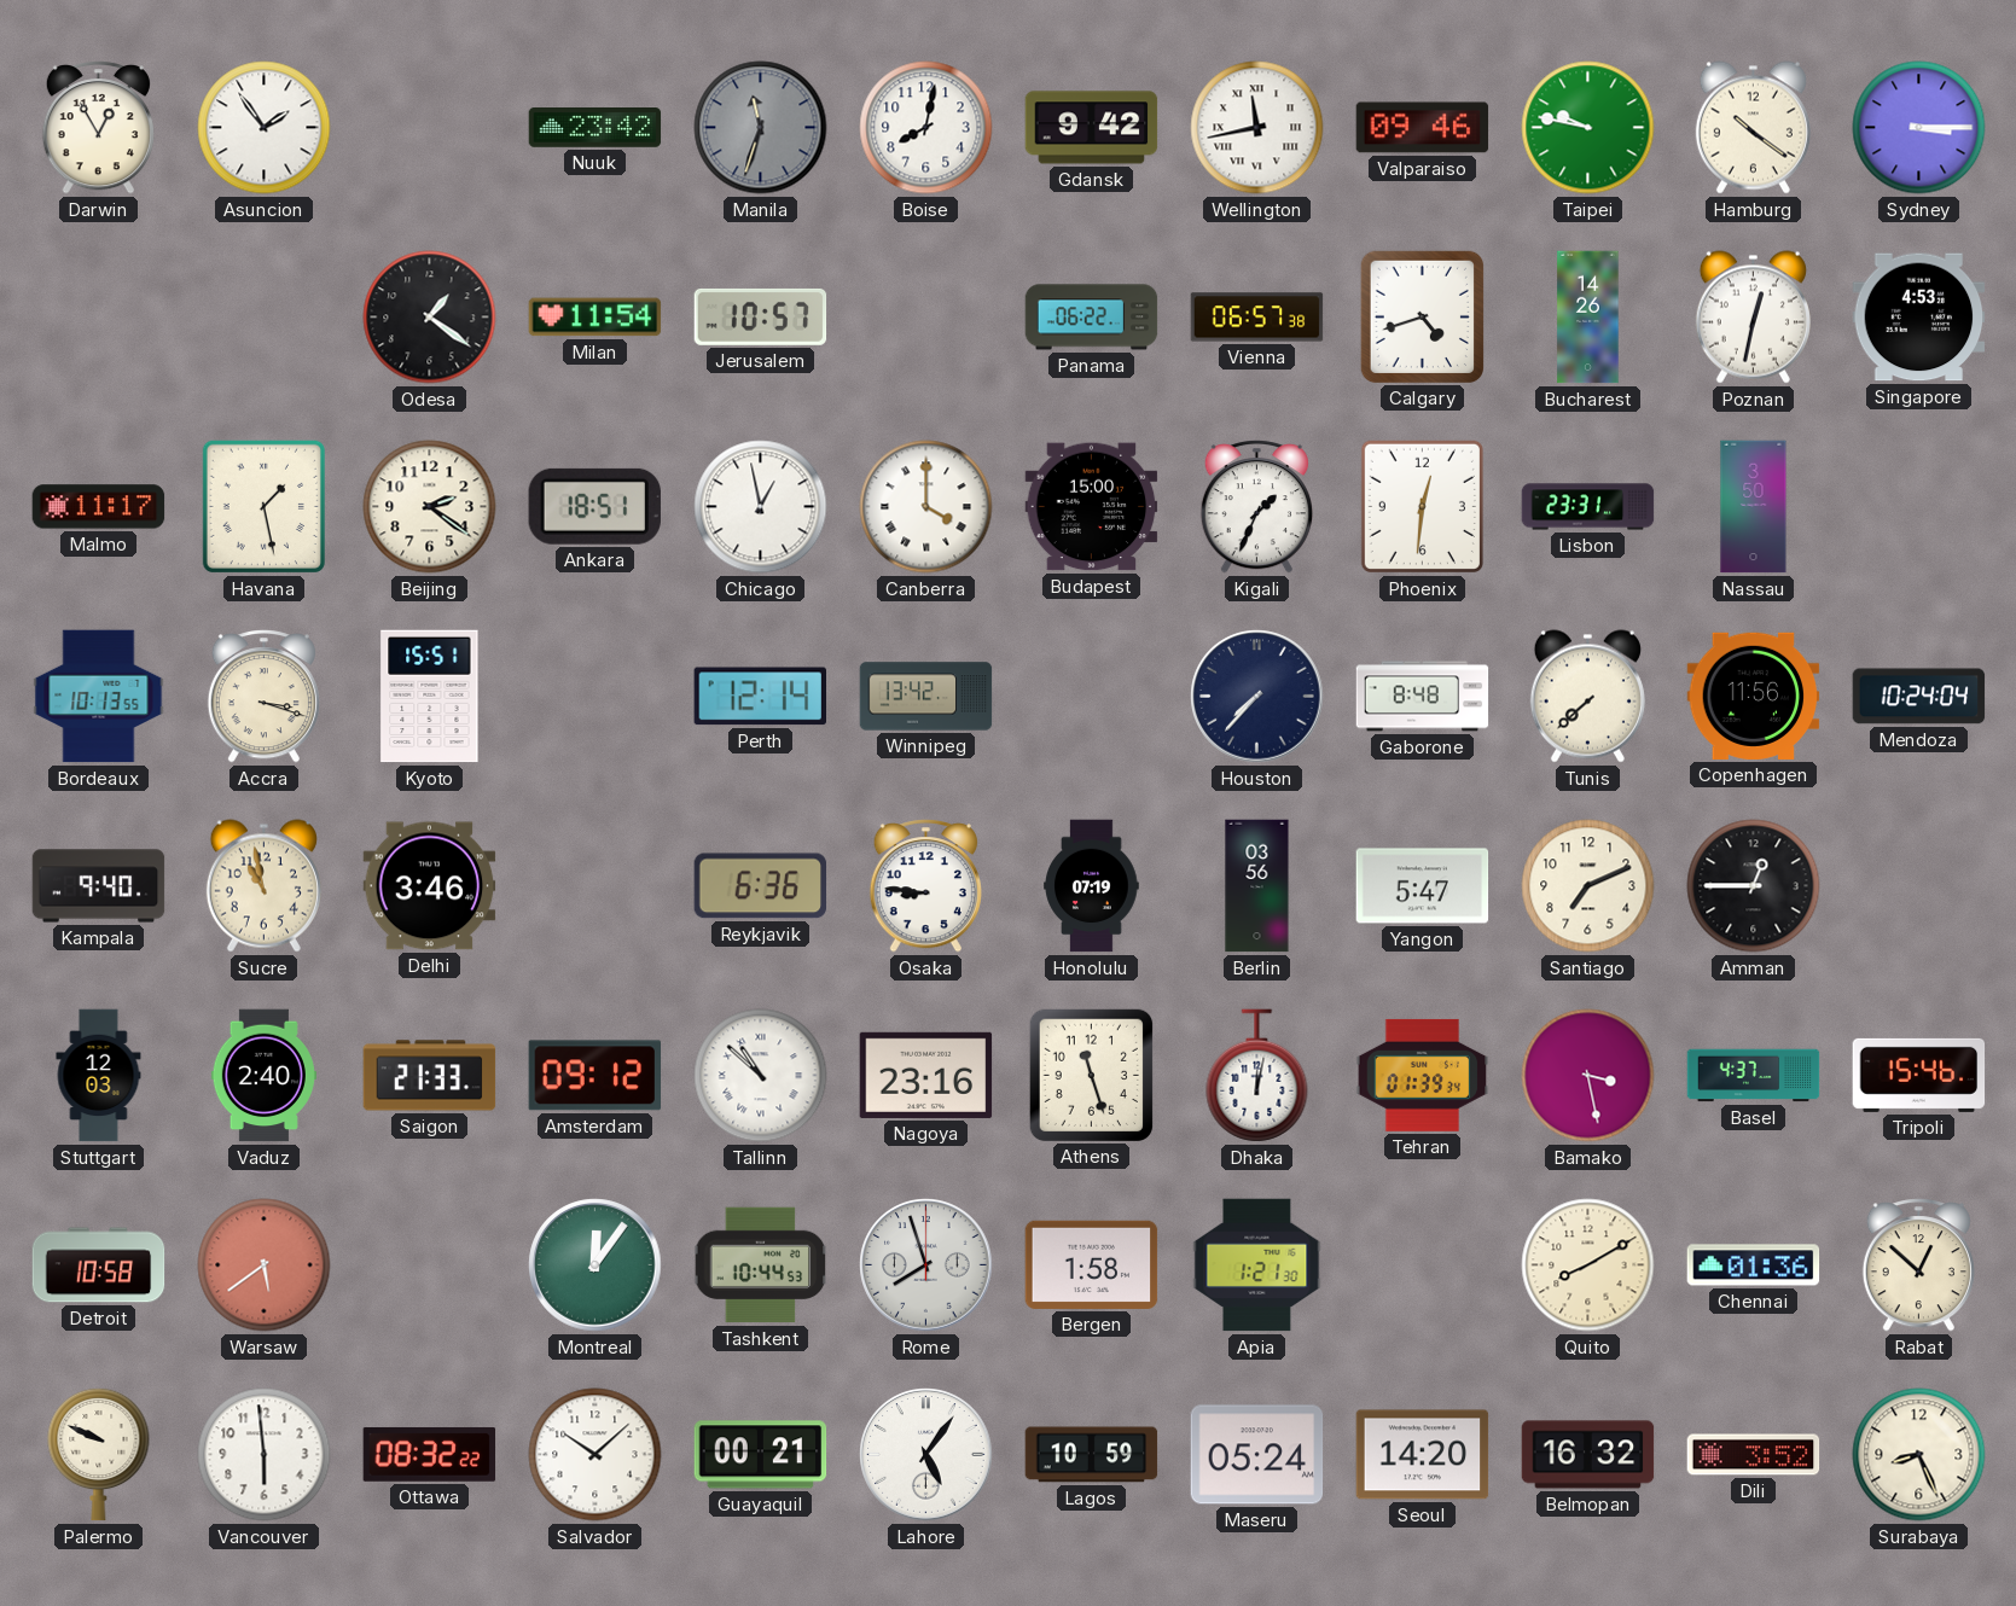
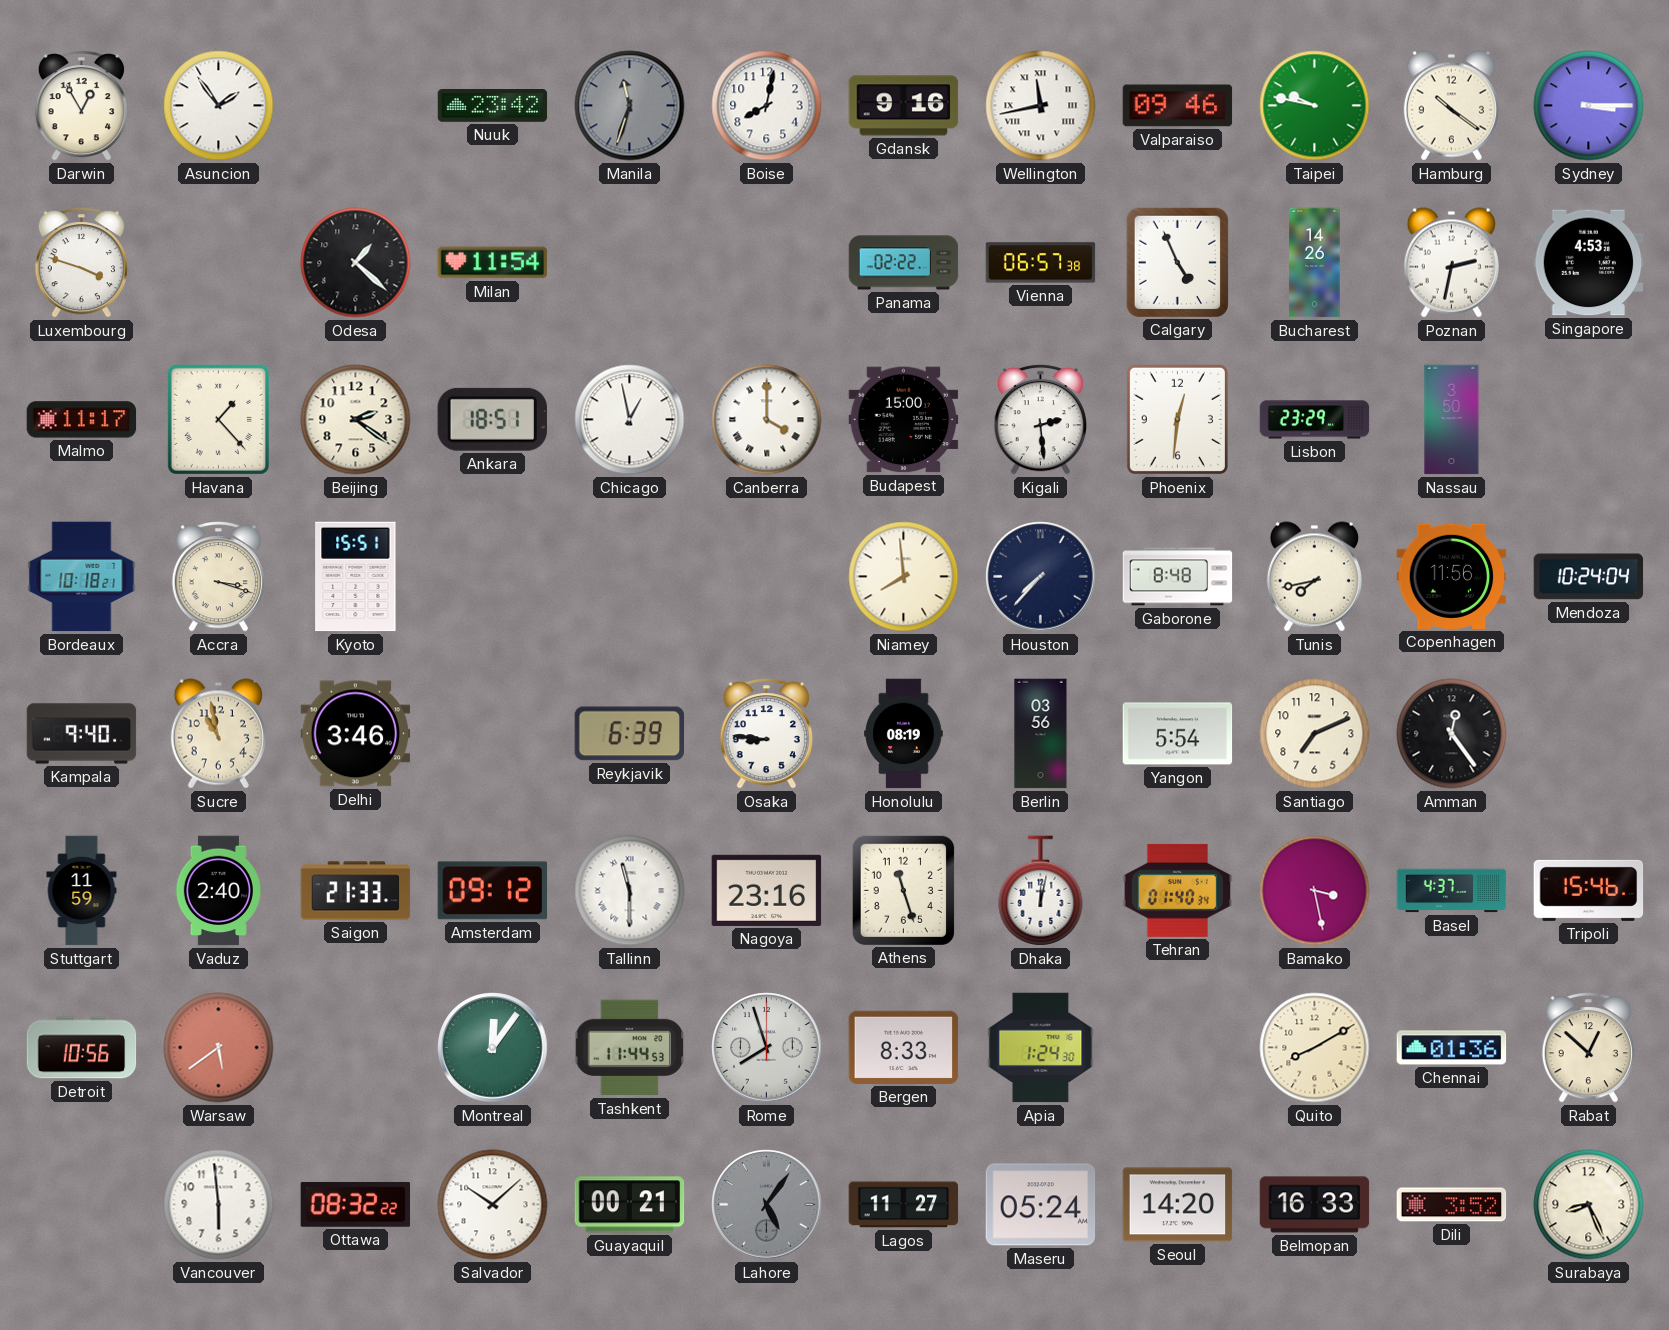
Gdansk: 9:42 -> 9:16
Luxembourg: none -> 3:48
Odesa: 1:21 -> 1:22
Jerusalem: 10:57 -> none
Panama: 06:22 -> 02:22
Calgary: 4:42 -> 4:56
Poznan: 12:32 -> 2:32
Havana: 1:28 -> 1:23
Kigali: 1:34 -> 2:29
Lisbon: 23:31 -> 23:29
Bordeaux: 10:13 -> 10:18
Perth: 12:14 -> none
Winnipeg: 13:42 -> none
Niamey: none -> 7:59
Tunis: 7:38 -> 7:43
Reykjavik: 6:36 -> 6:39
Honolulu: 07:19 -> 08:19
Yangon: 5:47 -> 5:54
Amman: 12:45 -> 12:24
Stuttgart: 12:03 -> 11:59
Tallinn: 10:52 -> 11:30
Tehran: 01:39 -> 01:40
Detroit: 10:58 -> 10:56
Tashkent: 10:44 -> 11:44
Bergen: 1:58 -> 8:33
Apia: 1:21 -> 1:24
Palermo: 9:49 -> none
Lahore dial: white -> grey
Lagos: 10:59 -> 11:27
Belmopan: 16:32 -> 16:33
